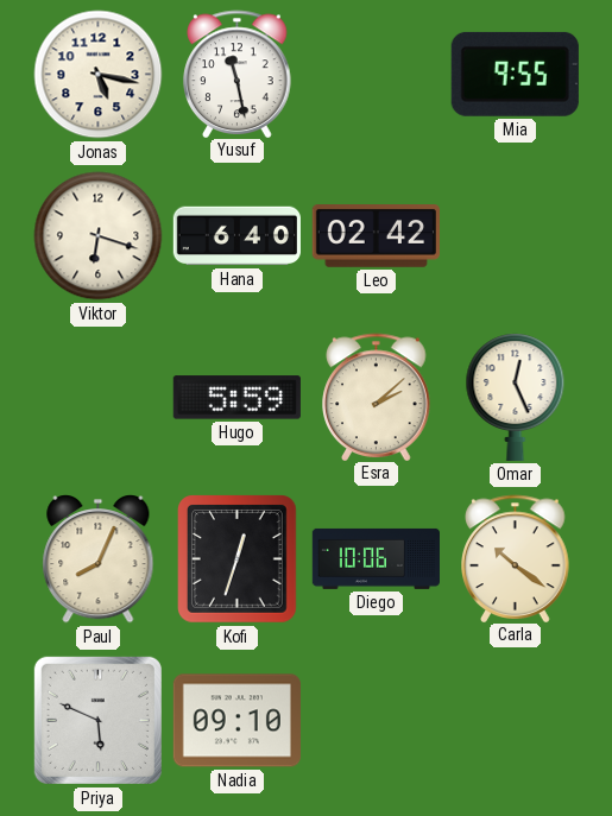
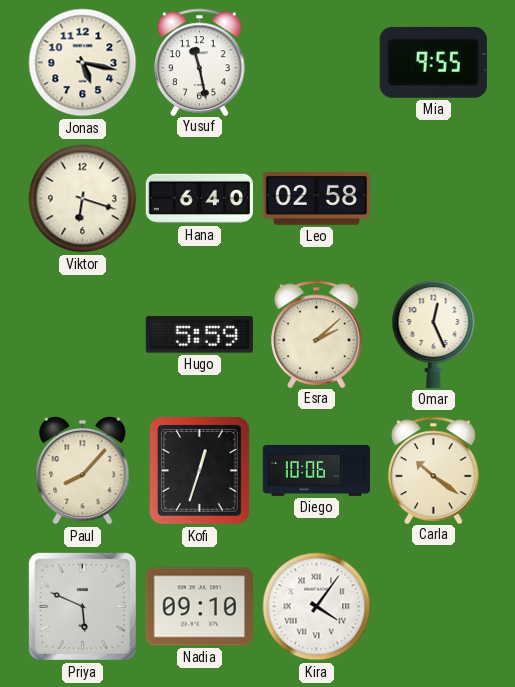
Leo: 02:42 -> 02:58
Paul: 8:04 -> 8:07
Kira: none -> 4:06
